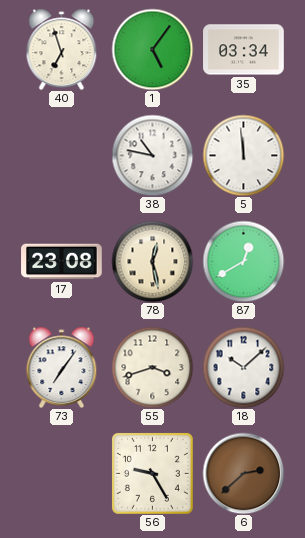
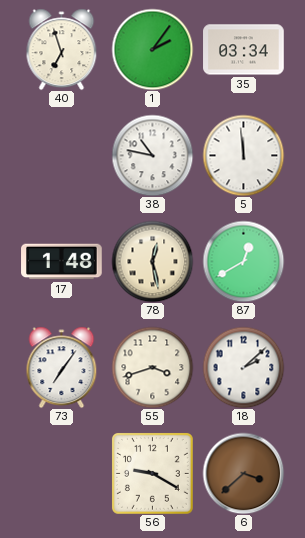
1: 5:06 -> 2:06
17: 23:08 -> 1:48
18: 10:08 -> 2:08
56: 9:25 -> 9:20
6: 2:38 -> 3:38
